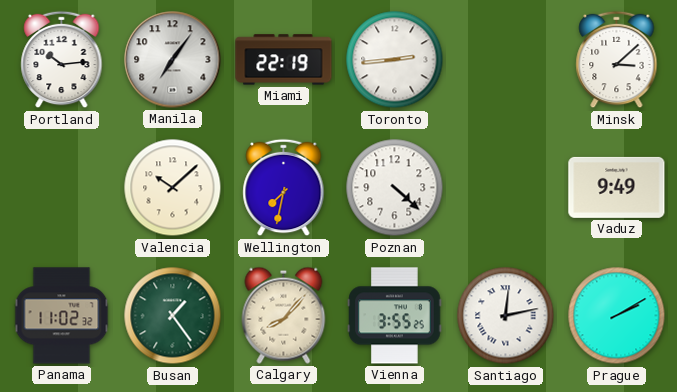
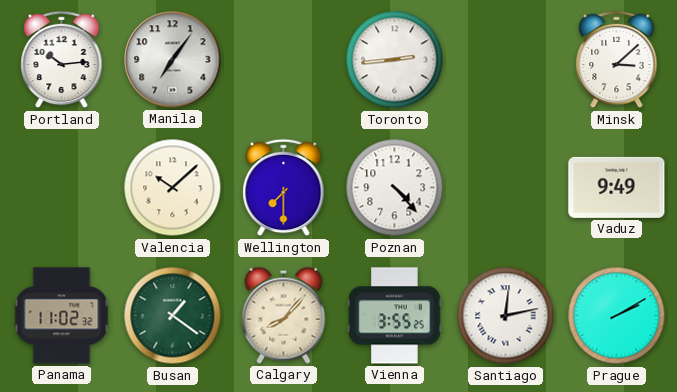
Miami: 22:19 -> none
Wellington: 7:32 -> 7:30
Poznan: 4:22 -> 4:23
Busan: 1:24 -> 1:21
